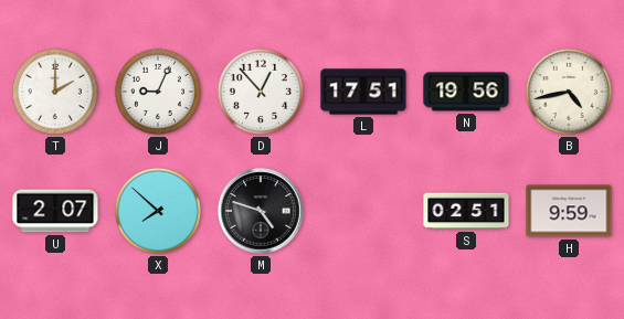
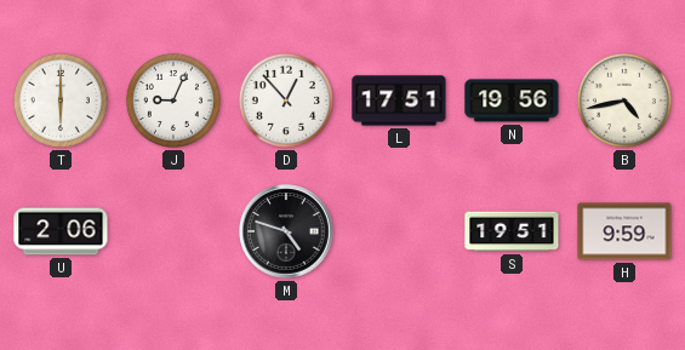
T: 2:00 -> 6:00
U: 2:07 -> 2:06
X: 7:52 -> none
S: 02:51 -> 19:51
